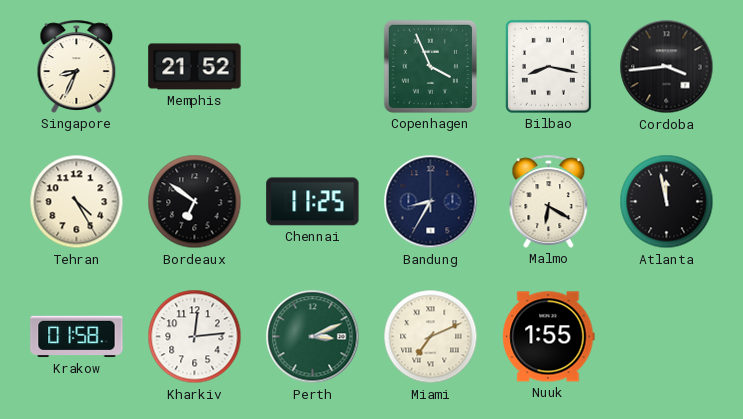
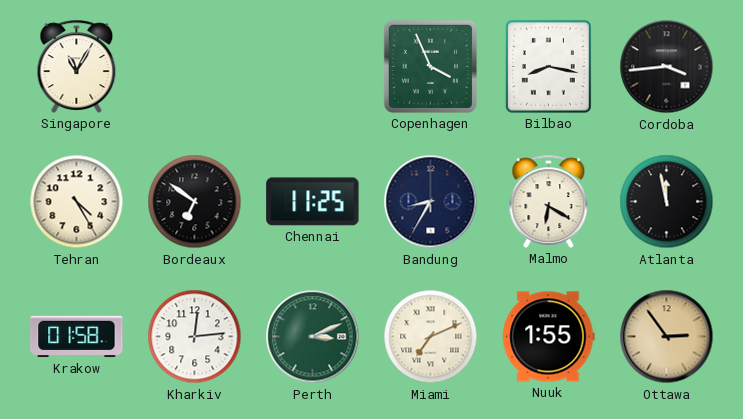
Singapore: 8:34 -> 11:05
Memphis: 21:52 -> none
Ottawa: none -> 2:54
